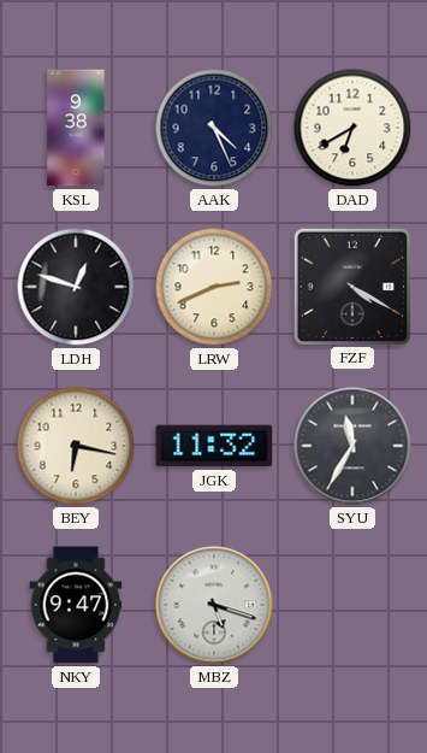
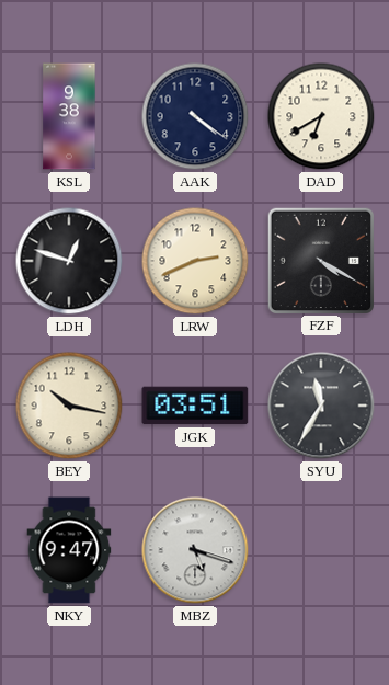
AAK: 4:26 -> 4:21
BEY: 6:17 -> 10:17
JGK: 11:32 -> 03:51
